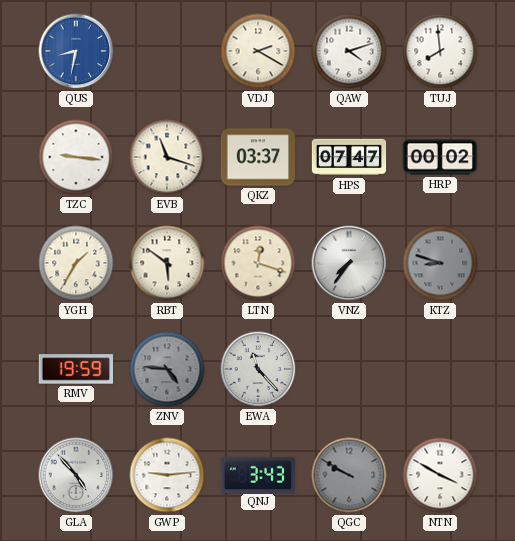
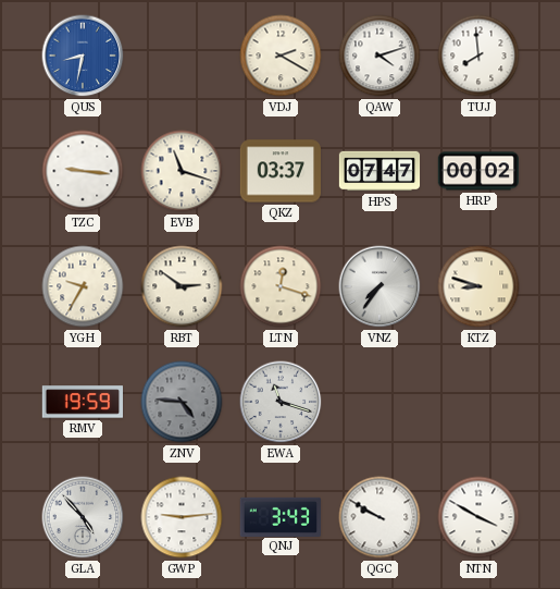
YGH: 1:35 -> 9:35
RBT: 5:51 -> 2:51
KTZ dial: grey -> cream
EWA: 11:23 -> 11:18
QGC dial: grey -> white
